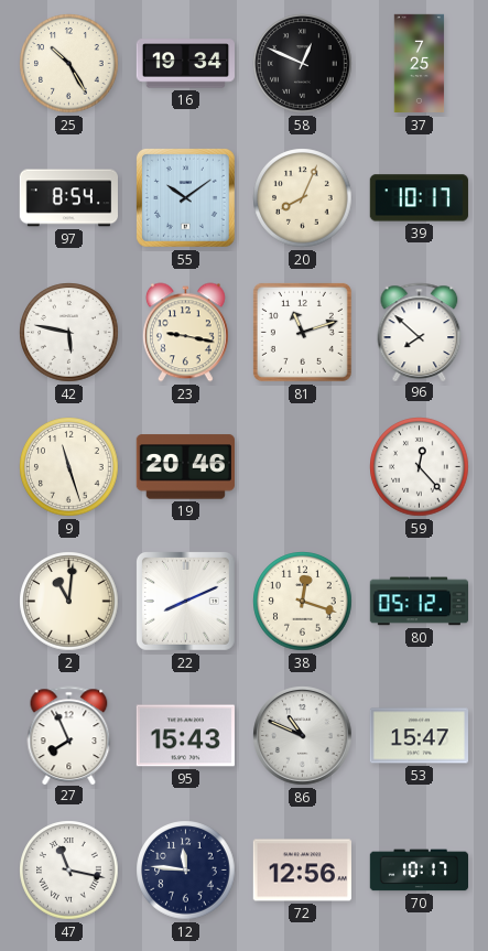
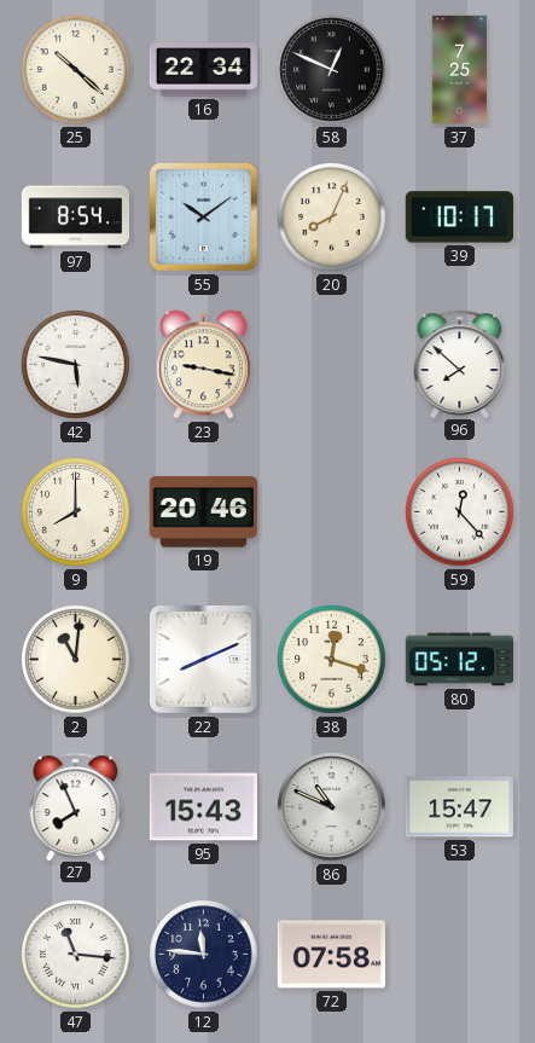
25: 10:25 -> 10:22
16: 19:34 -> 22:34
81: 11:12 -> none
9: 11:27 -> 8:00
47: 11:17 -> 11:16
72: 12:56 -> 07:58
70: 10:17 -> none
